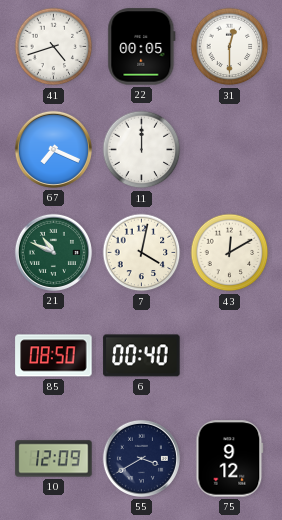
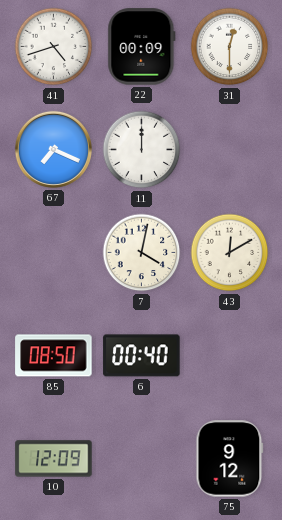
22: 00:05 -> 00:09
21: 10:49 -> none
55: 3:40 -> none
